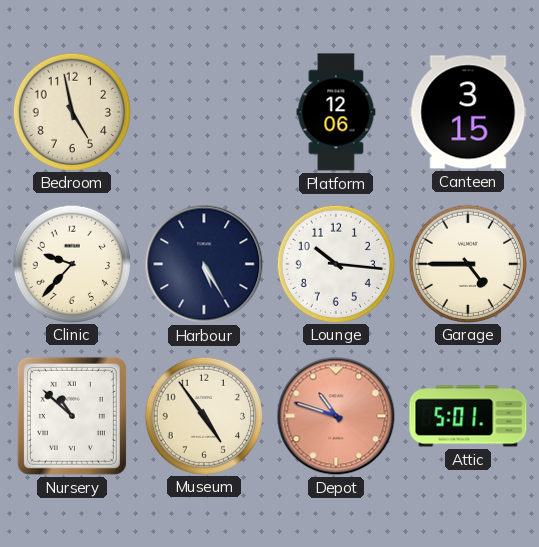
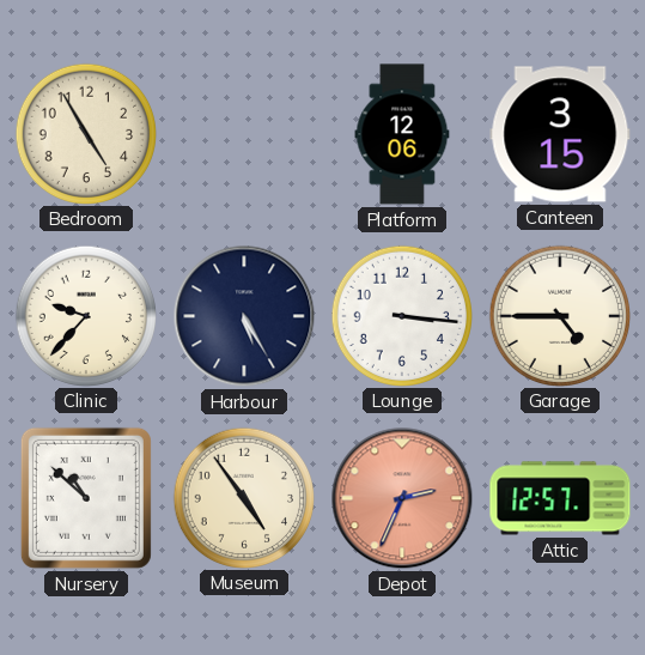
Bedroom: 4:58 -> 4:55
Lounge: 10:16 -> 3:16
Depot: 10:48 -> 2:34
Attic: 5:01 -> 12:57
